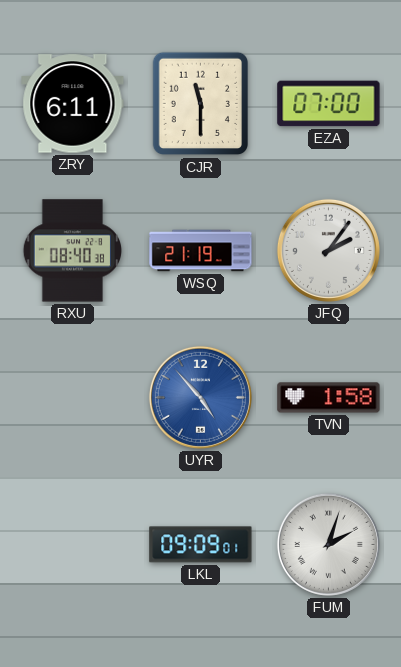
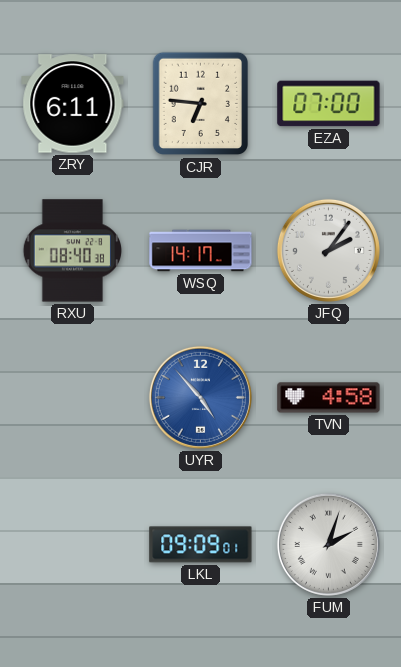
CJR: 11:30 -> 6:46
WSQ: 21:19 -> 14:17
TVN: 1:58 -> 4:58
